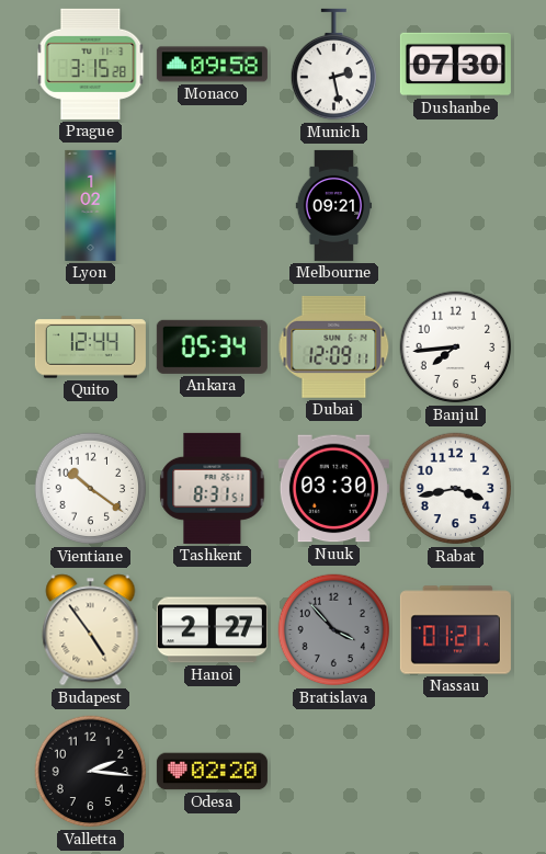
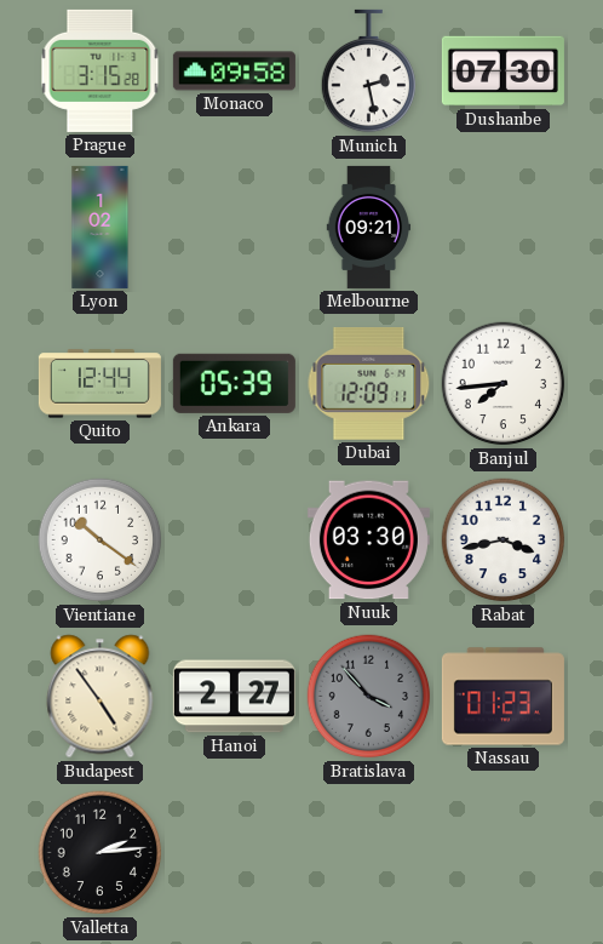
Ankara: 05:34 -> 05:39
Tashkent: 8:31 -> none
Nassau: 01:21 -> 01:23
Valletta: 2:16 -> 2:14
Odesa: 02:20 -> none
